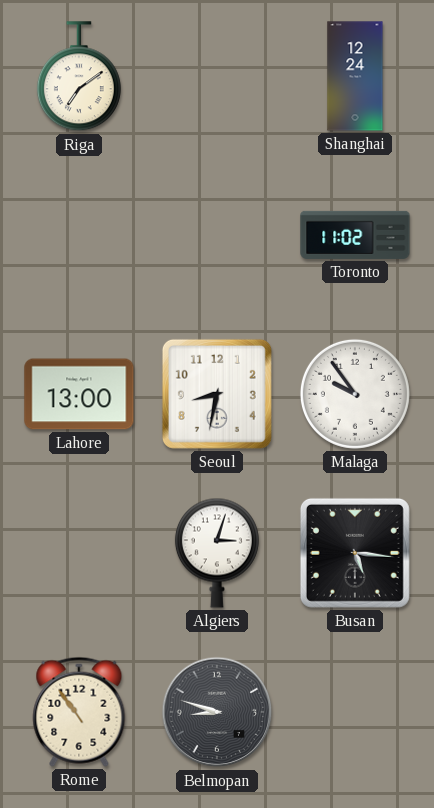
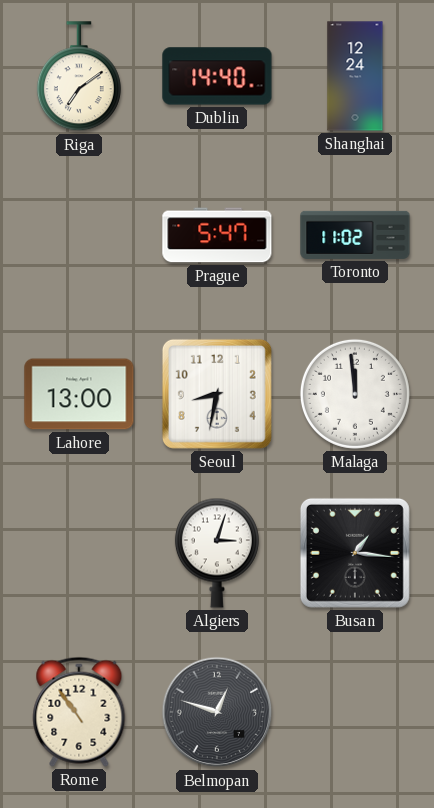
Dublin: none -> 14:40
Prague: none -> 5:47
Malaga: 9:54 -> 11:59
Busan: 5:16 -> 1:16
Belmopan: 8:48 -> 12:48
